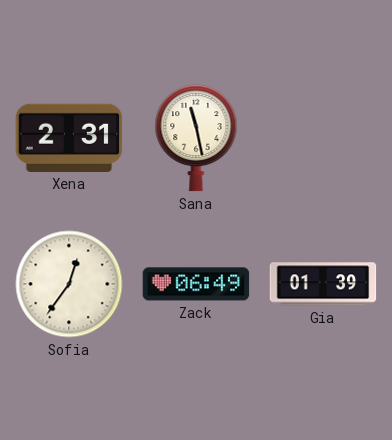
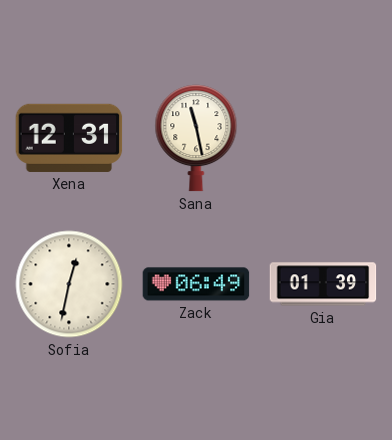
Xena: 2:31 -> 12:31
Sofia: 12:36 -> 12:32
